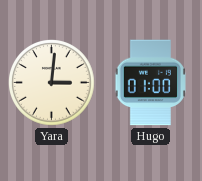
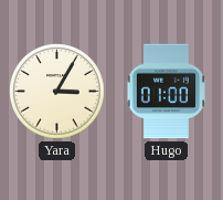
Yara: 3:01 -> 3:05
